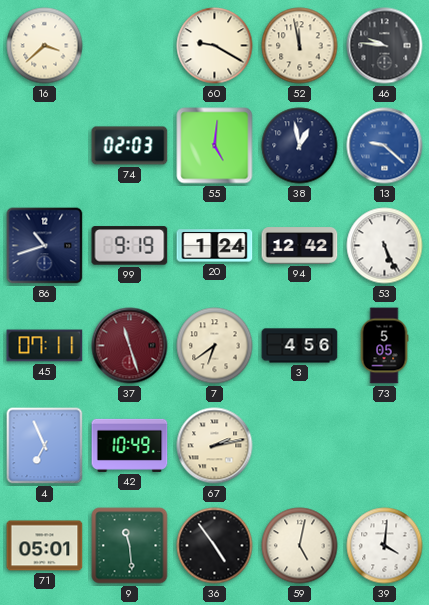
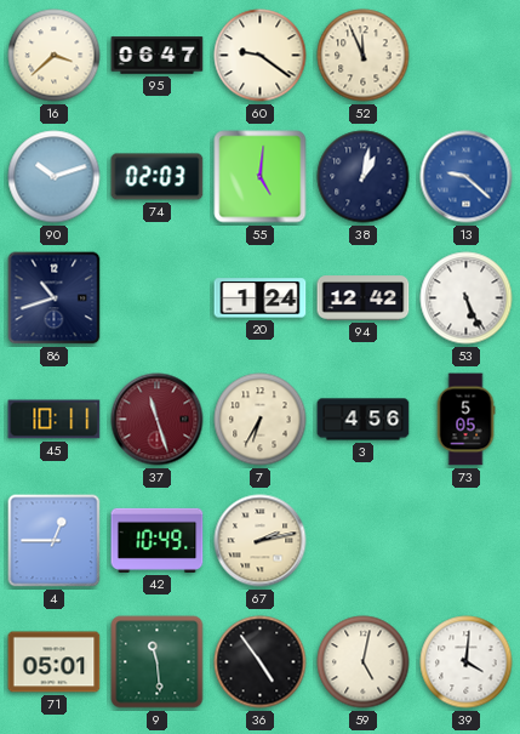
95: none -> 06:47
60: 9:20 -> 9:21
52: 11:58 -> 11:56
46: 9:46 -> none
90: none -> 10:12
38: 12:58 -> 1:02
99: 9:19 -> none
45: 07:11 -> 10:11
7: 6:39 -> 6:35
4: 6:56 -> 12:45
